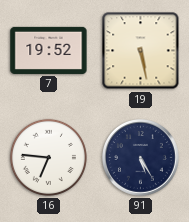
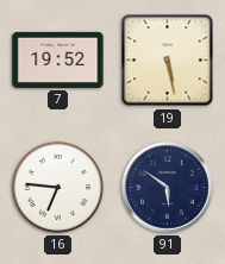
91: 5:25 -> 5:51
